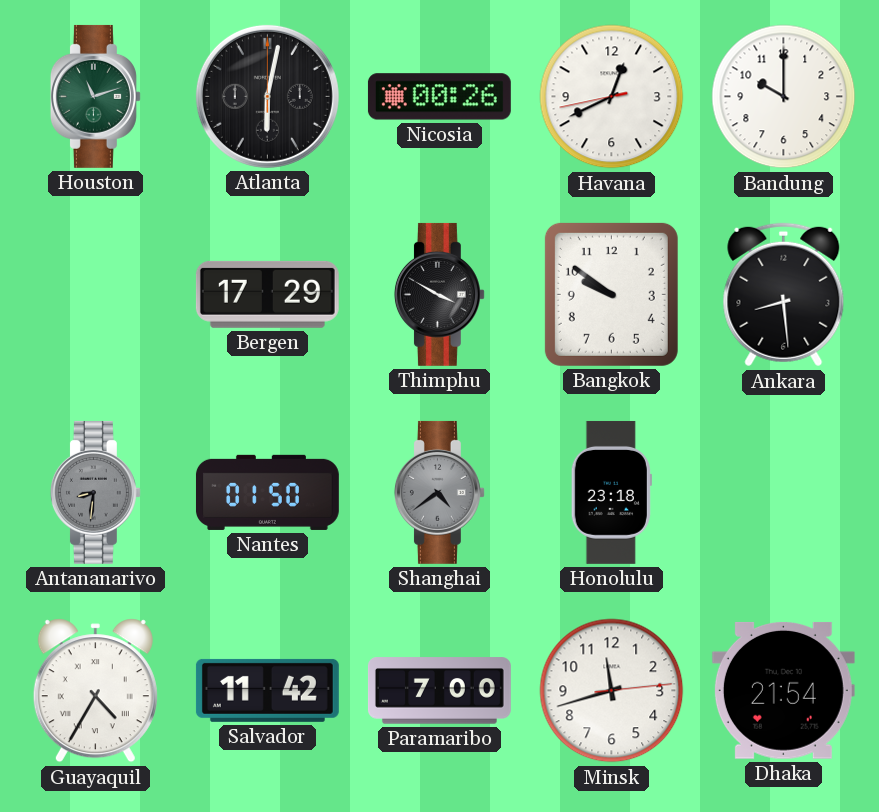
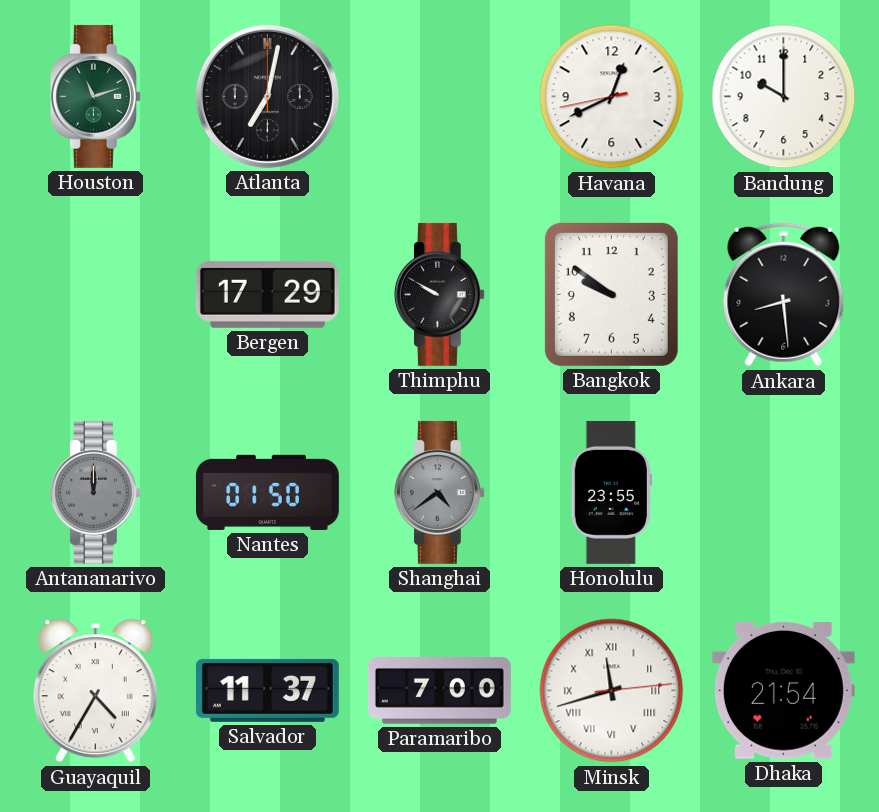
Atlanta: 6:02 -> 7:02
Nicosia: 00:26 -> none
Thimphu: 3:50 -> 9:50
Antananarivo: 8:31 -> 12:00
Honolulu: 23:18 -> 23:55
Salvador: 11:42 -> 11:37
Minsk numerals: Arabic -> Roman
